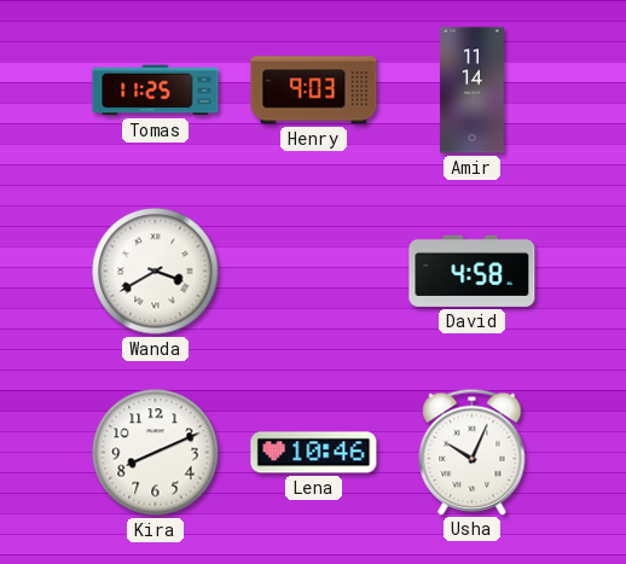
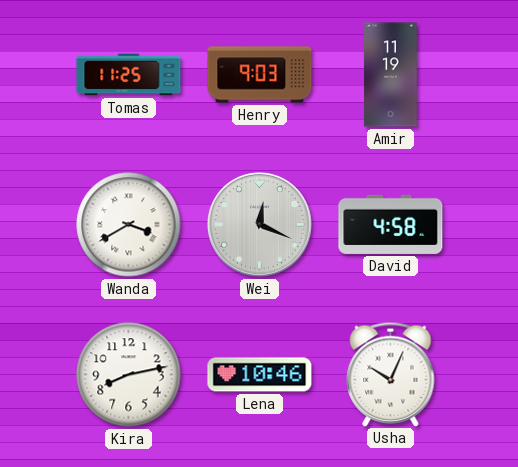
Amir: 11:14 -> 11:19
Wei: none -> 12:19
Kira: 8:11 -> 8:13
